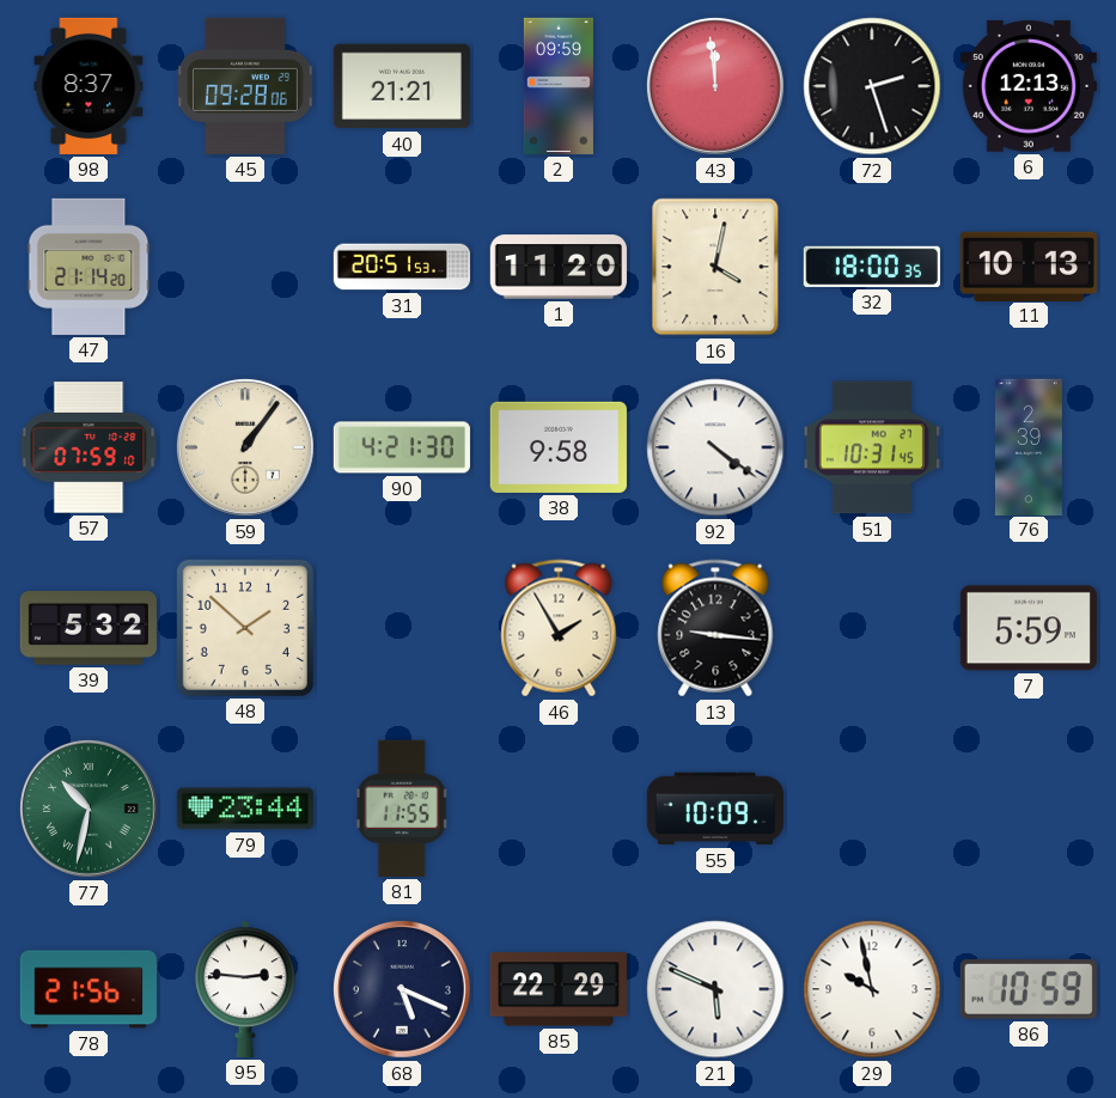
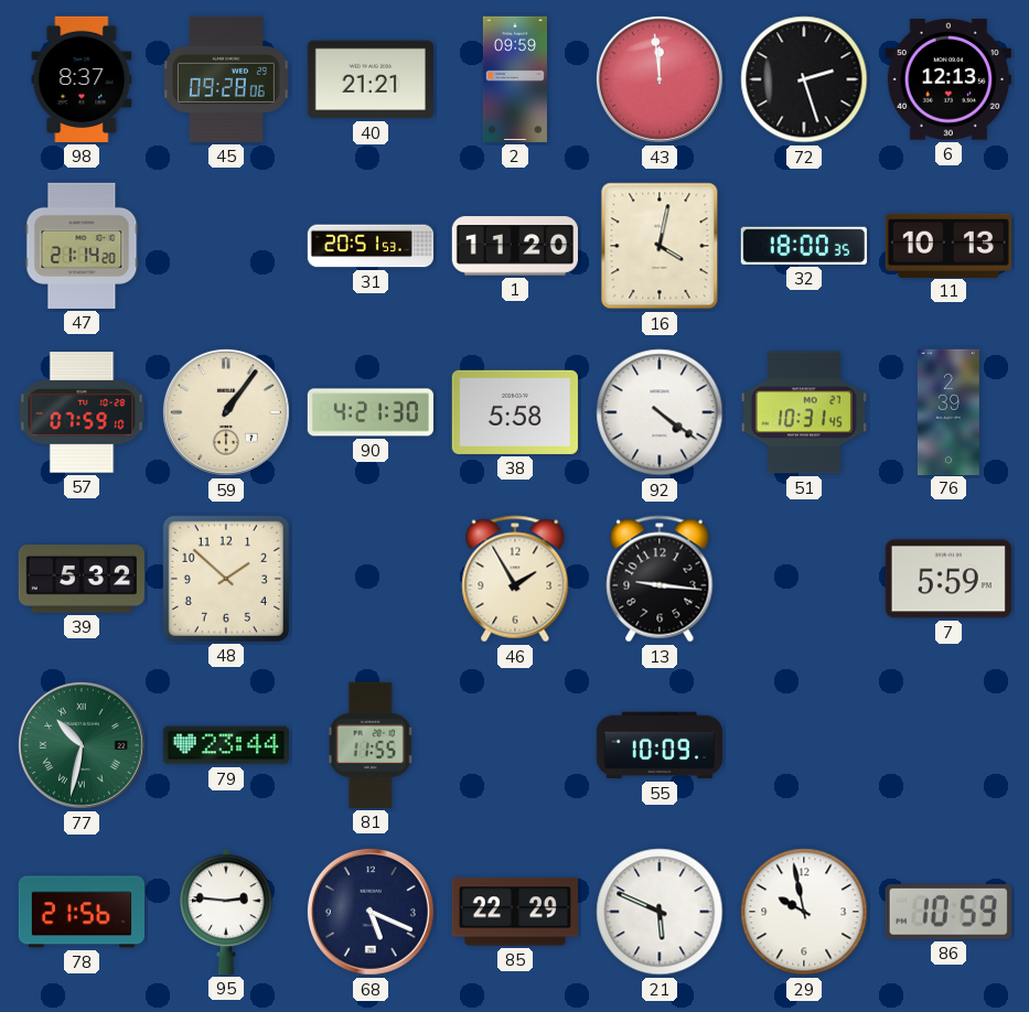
38: 9:58 -> 5:58
